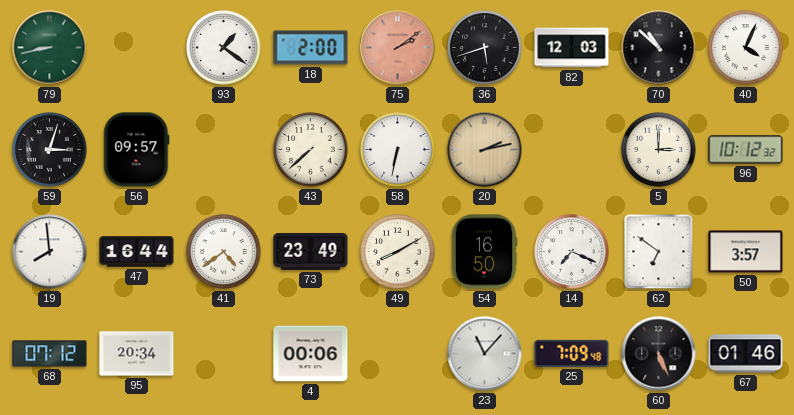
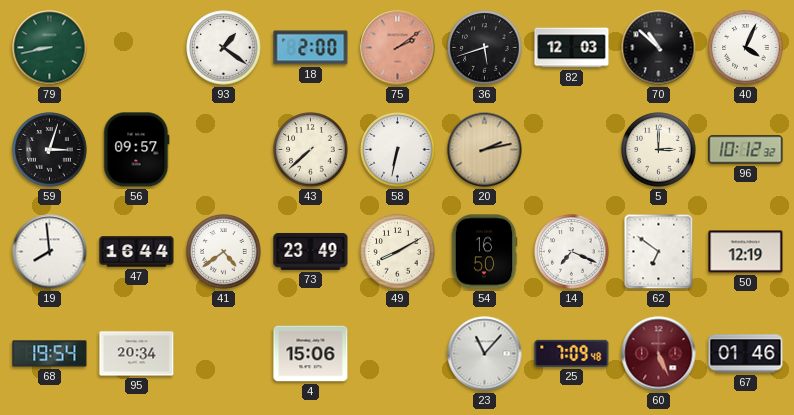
50: 3:57 -> 12:19
68: 07:12 -> 19:54
4: 00:06 -> 15:06
60 dial: black -> burgundy
